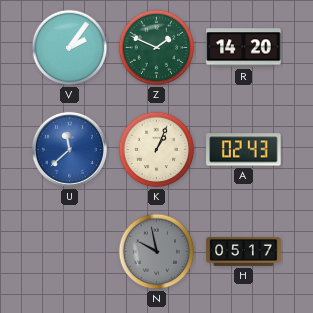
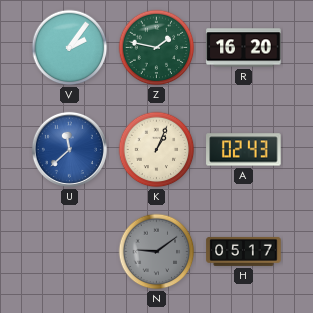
Z: 1:49 -> 1:47
R: 14:20 -> 16:20
N: 9:58 -> 9:09
